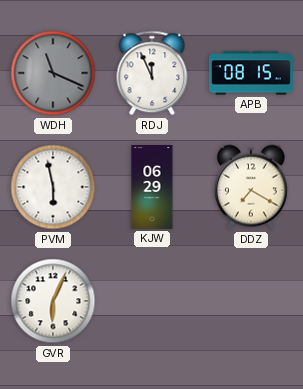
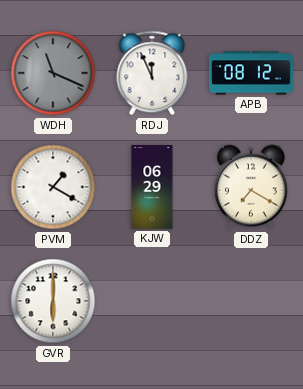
APB: 08:15 -> 08:12
PVM: 5:58 -> 1:20
GVR: 6:04 -> 6:00
